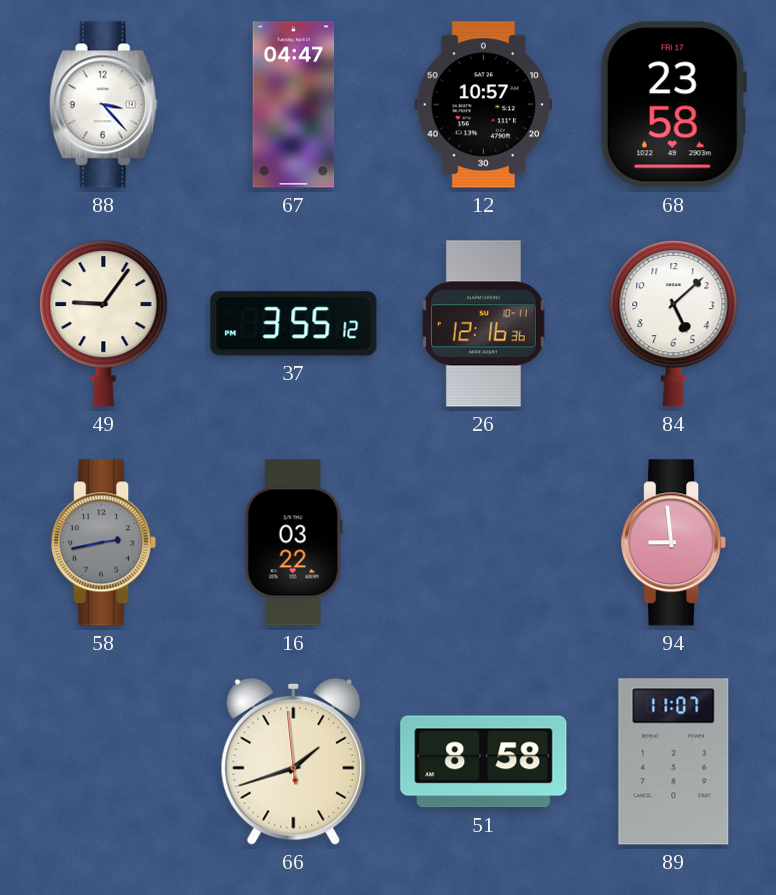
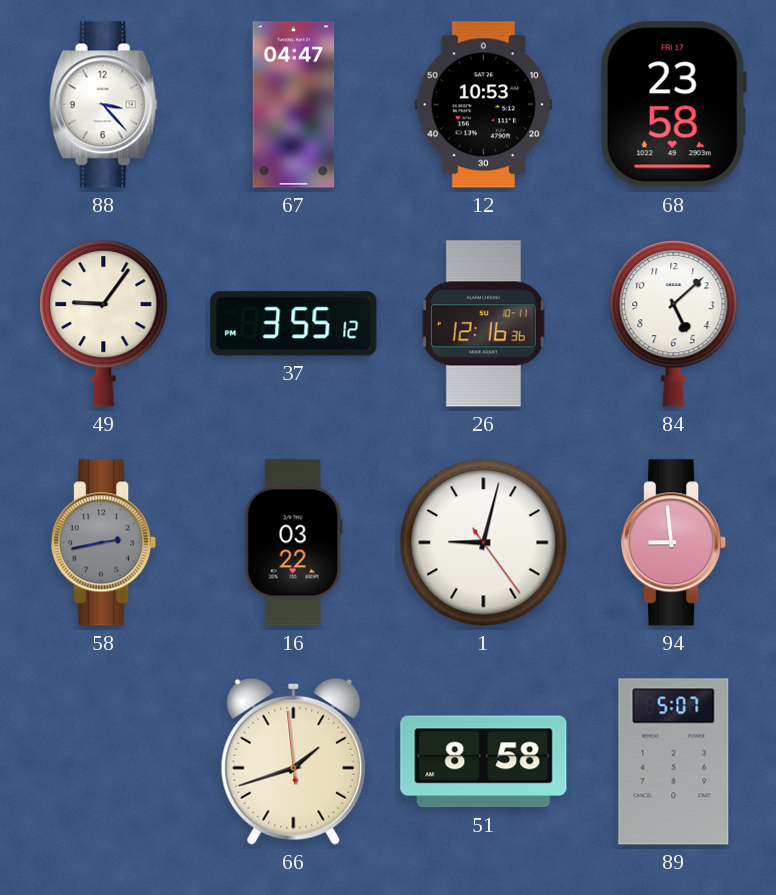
12: 10:57 -> 10:53
1: none -> 9:02
89: 11:07 -> 5:07
